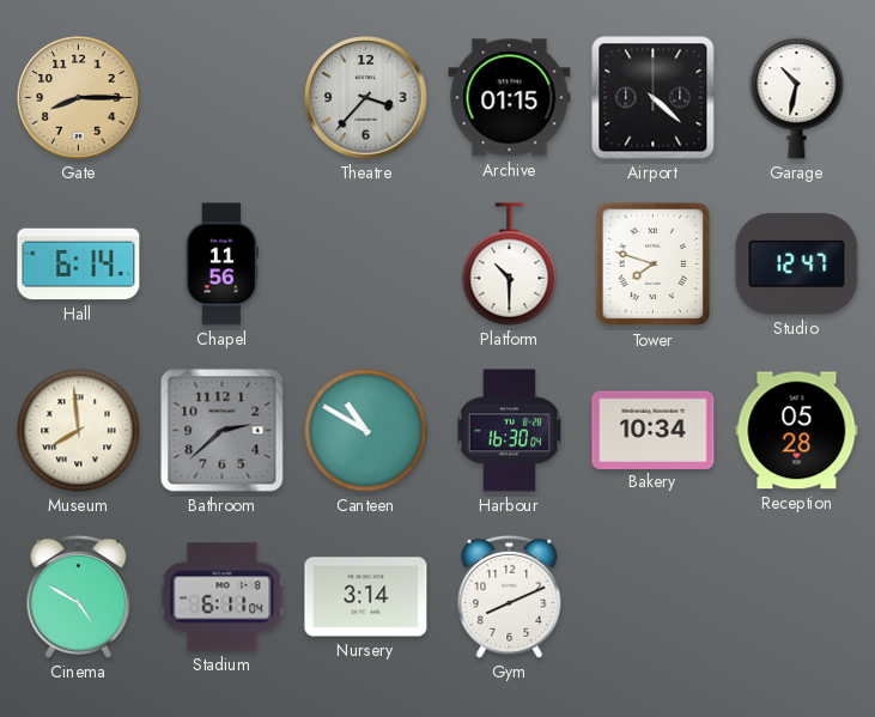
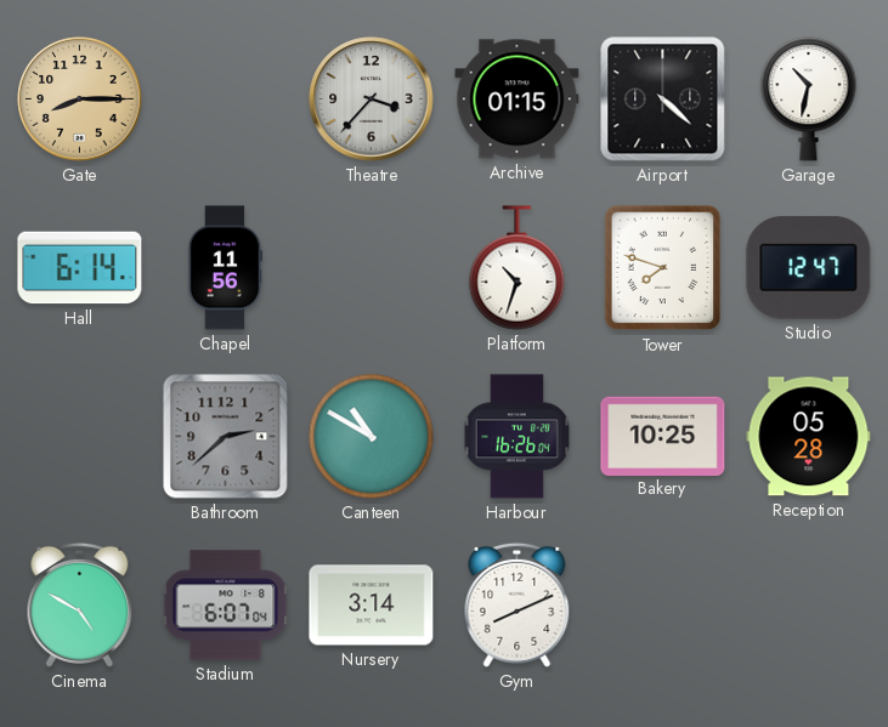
Platform: 10:30 -> 10:33
Museum: 7:59 -> none
Harbour: 16:30 -> 16:26
Bakery: 10:34 -> 10:25
Stadium: 6:11 -> 6:07
